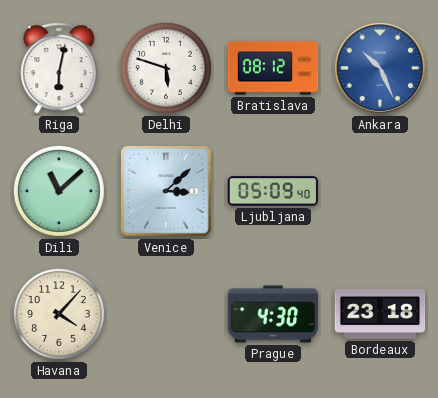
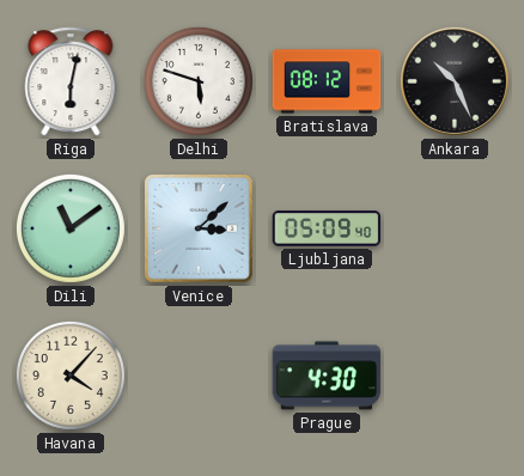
Ankara dial: blue -> black
Dili: 11:08 -> 11:09
Bordeaux: 23:18 -> none
